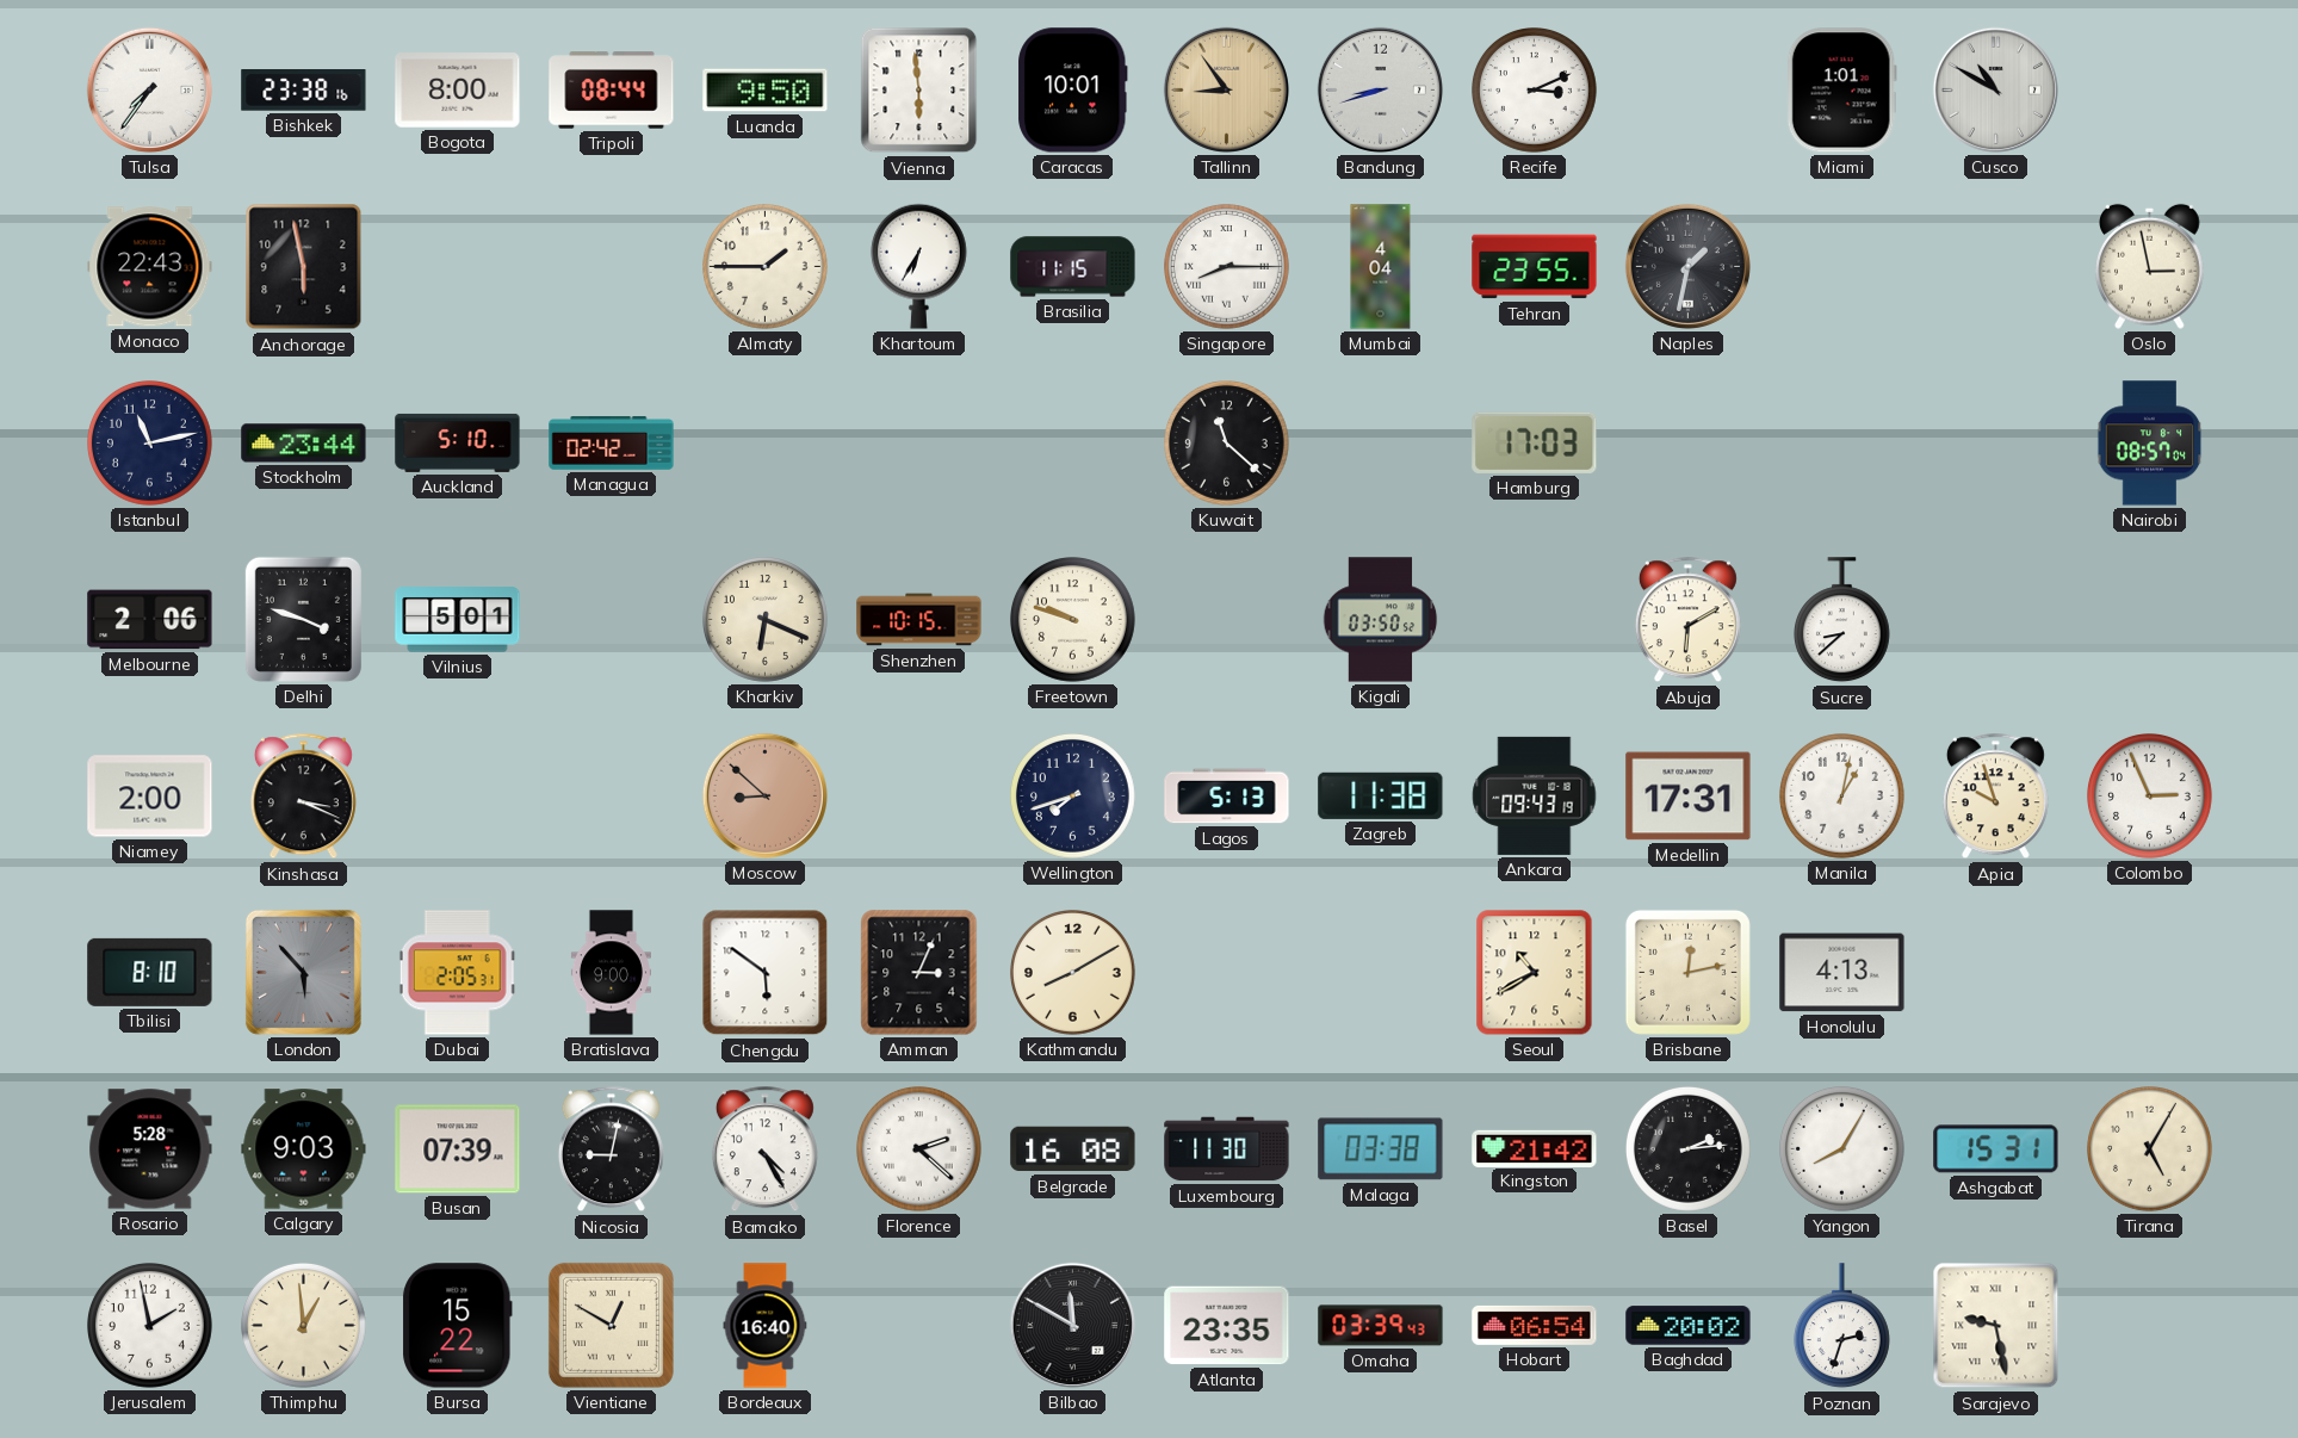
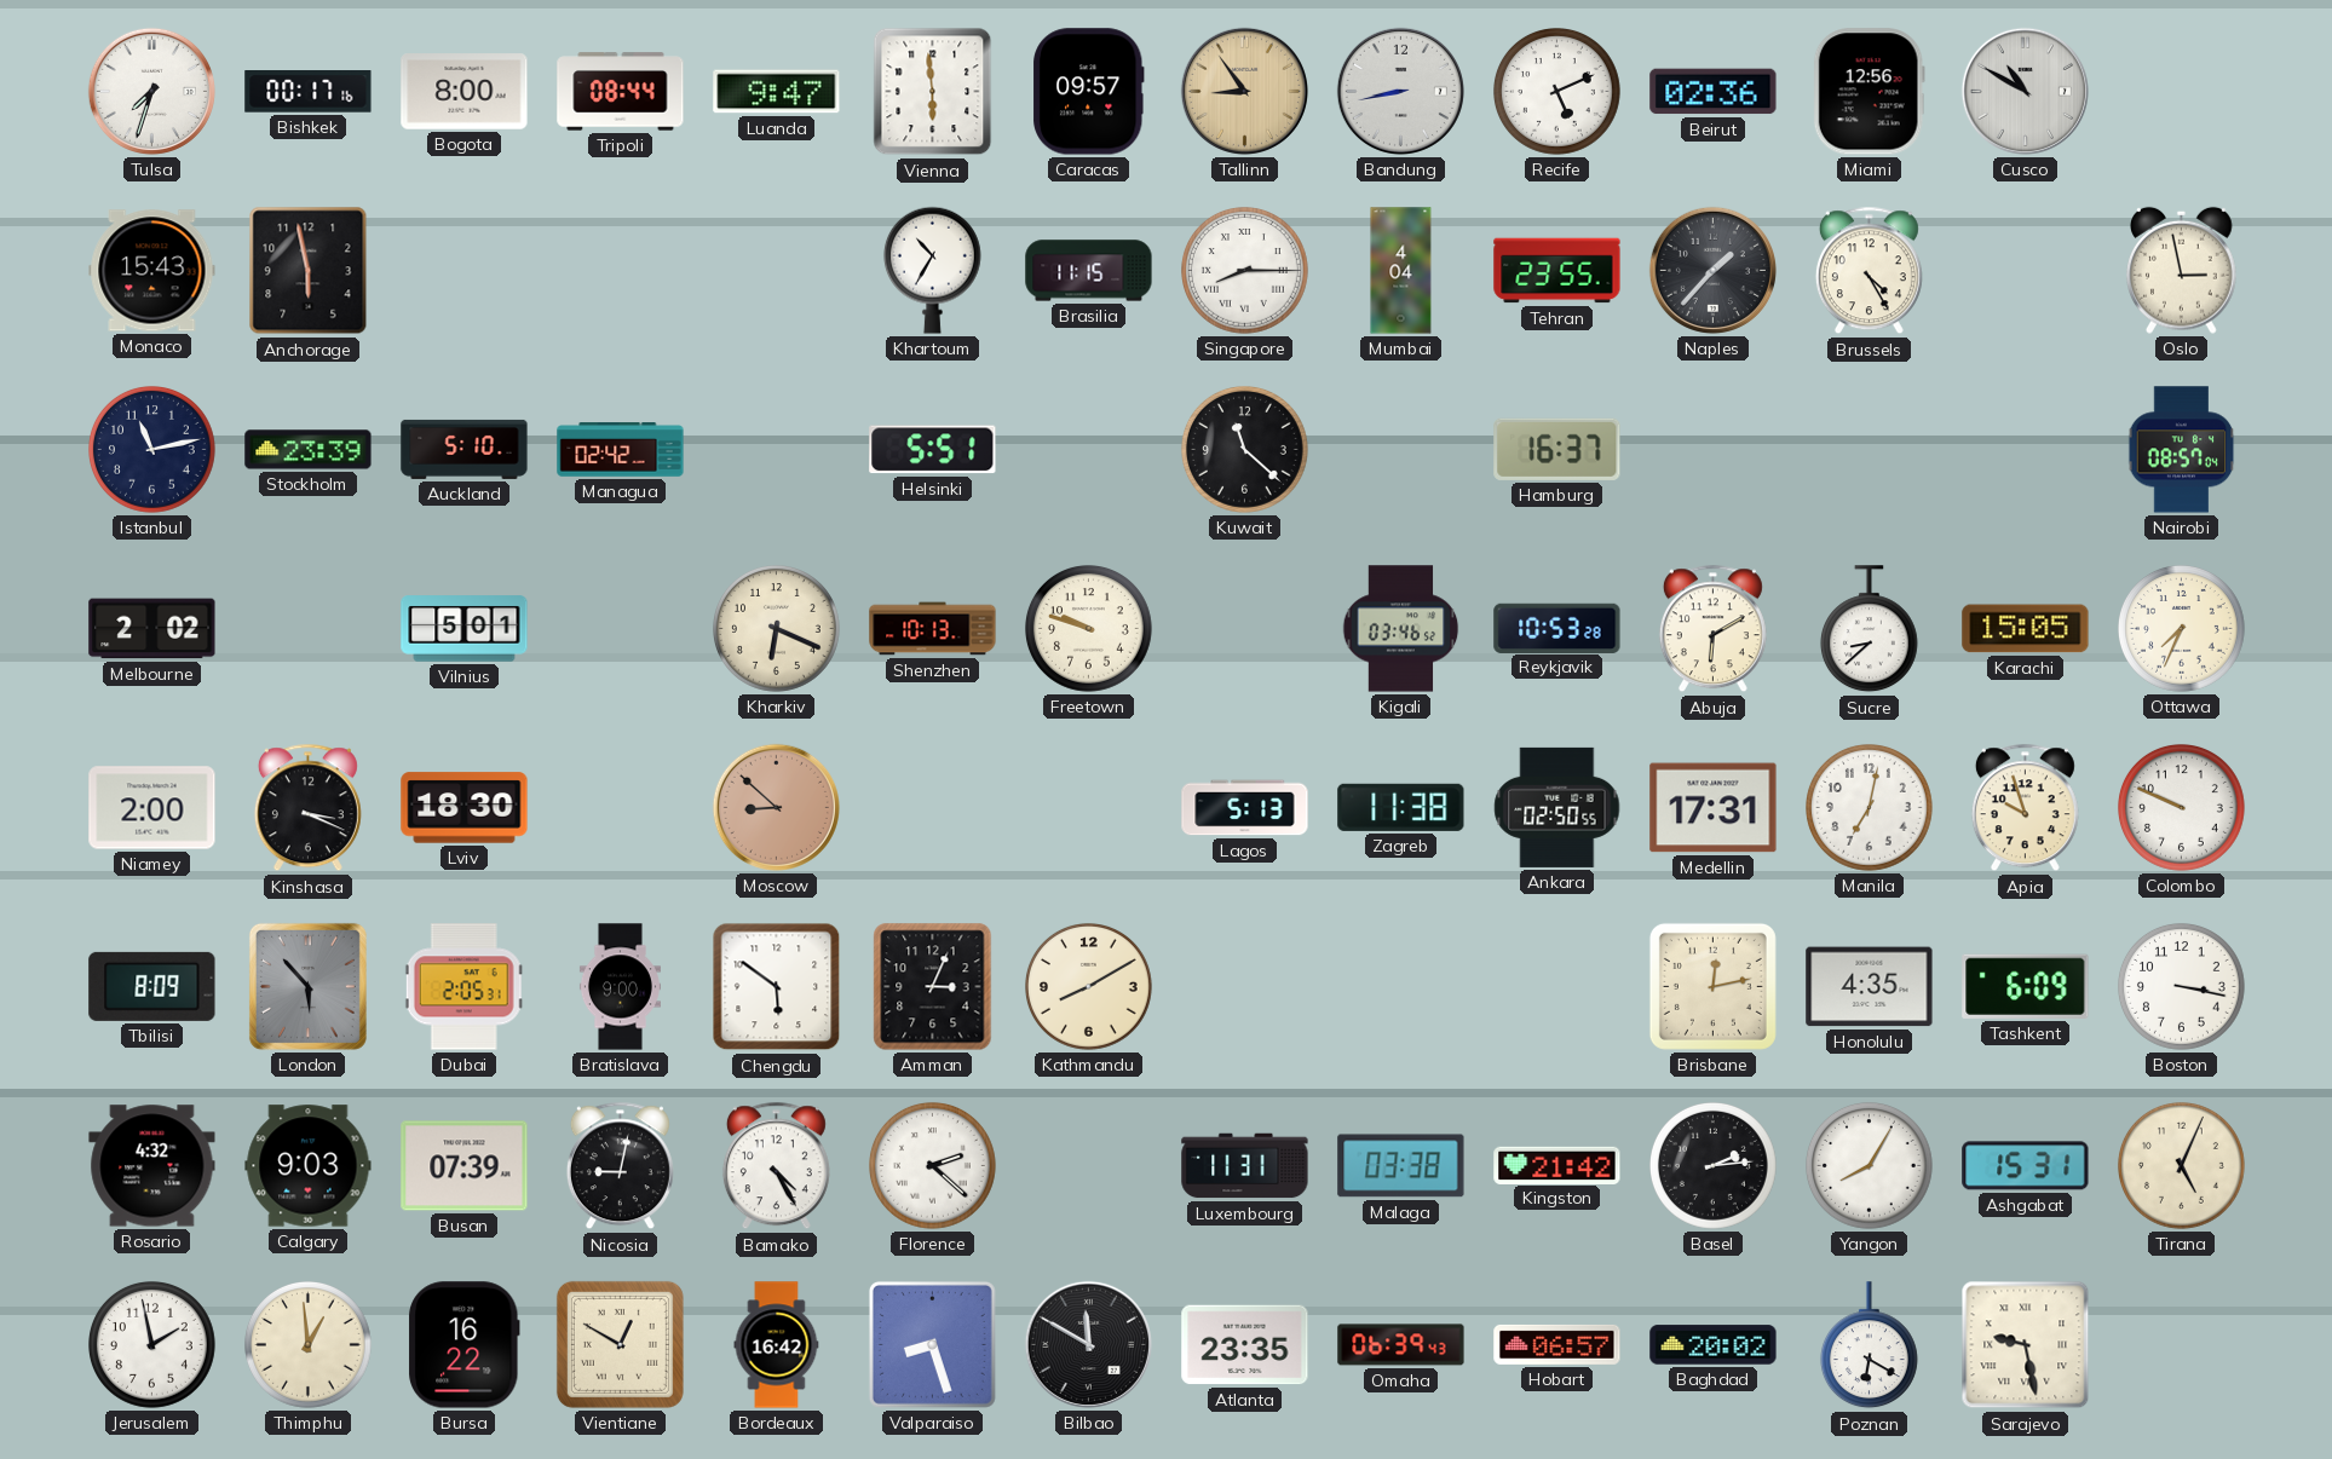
Tulsa: 7:36 -> 7:33
Bishkek: 23:38 -> 00:17
Luanda: 9:50 -> 9:47
Caracas: 10:01 -> 09:57
Bandung: 8:42 -> 8:43
Recife: 3:11 -> 5:11
Beirut: none -> 02:36
Miami: 1:01 -> 12:56
Monaco: 22:43 -> 15:43
Almaty: 1:45 -> none
Khartoum: 6:35 -> 10:35
Naples: 1:32 -> 1:37
Brussels: none -> 4:25
Stockholm: 23:44 -> 23:39
Helsinki: none -> 5:51
Hamburg: 17:03 -> 16:37
Melbourne: 2:06 -> 2:02
Delhi: 3:48 -> none
Shenzhen: 10:15 -> 10:13
Kigali: 03:50 -> 03:46
Reykjavik: none -> 10:53
Karachi: none -> 15:05
Ottawa: none -> 7:34
Lviv: none -> 18:30
Wellington: 7:42 -> none
Ankara: 09:43 -> 02:50
Manila: 1:02 -> 7:02
Colombo: 2:56 -> 9:49
Tbilisi: 8:10 -> 8:09
Seoul: 10:40 -> none
Honolulu: 4:13 -> 4:35
Tashkent: none -> 6:09
Boston: none -> 3:17
Rosario: 5:28 -> 4:32
Belgrade: 16:08 -> none
Luxembourg: 11:30 -> 11:31
Tirana: 5:05 -> 5:04
Bursa: 15:22 -> 16:22
Bordeaux: 16:40 -> 16:42
Valparaiso: none -> 8:27
Omaha: 03:39 -> 06:39
Hobart: 06:54 -> 06:57
Poznan: 2:33 -> 6:20
